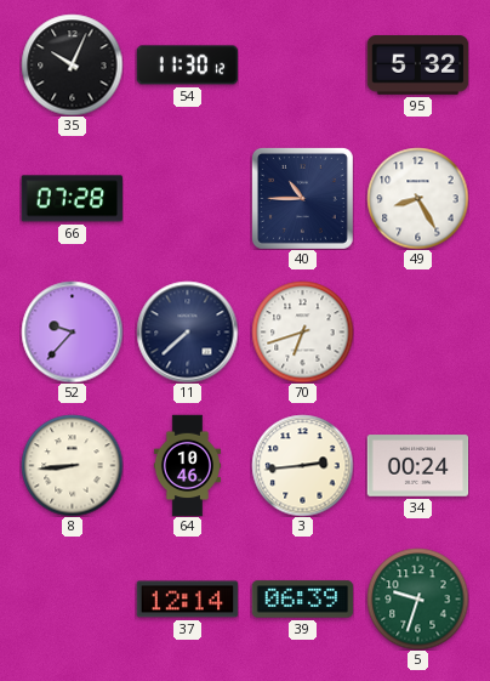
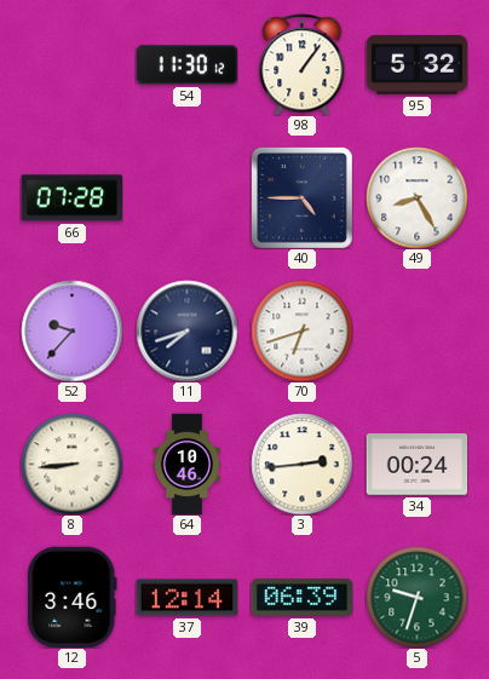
35: 10:04 -> none
98: none -> 1:06
40: 10:45 -> 4:45
11: 7:38 -> 7:42
12: none -> 3:46
